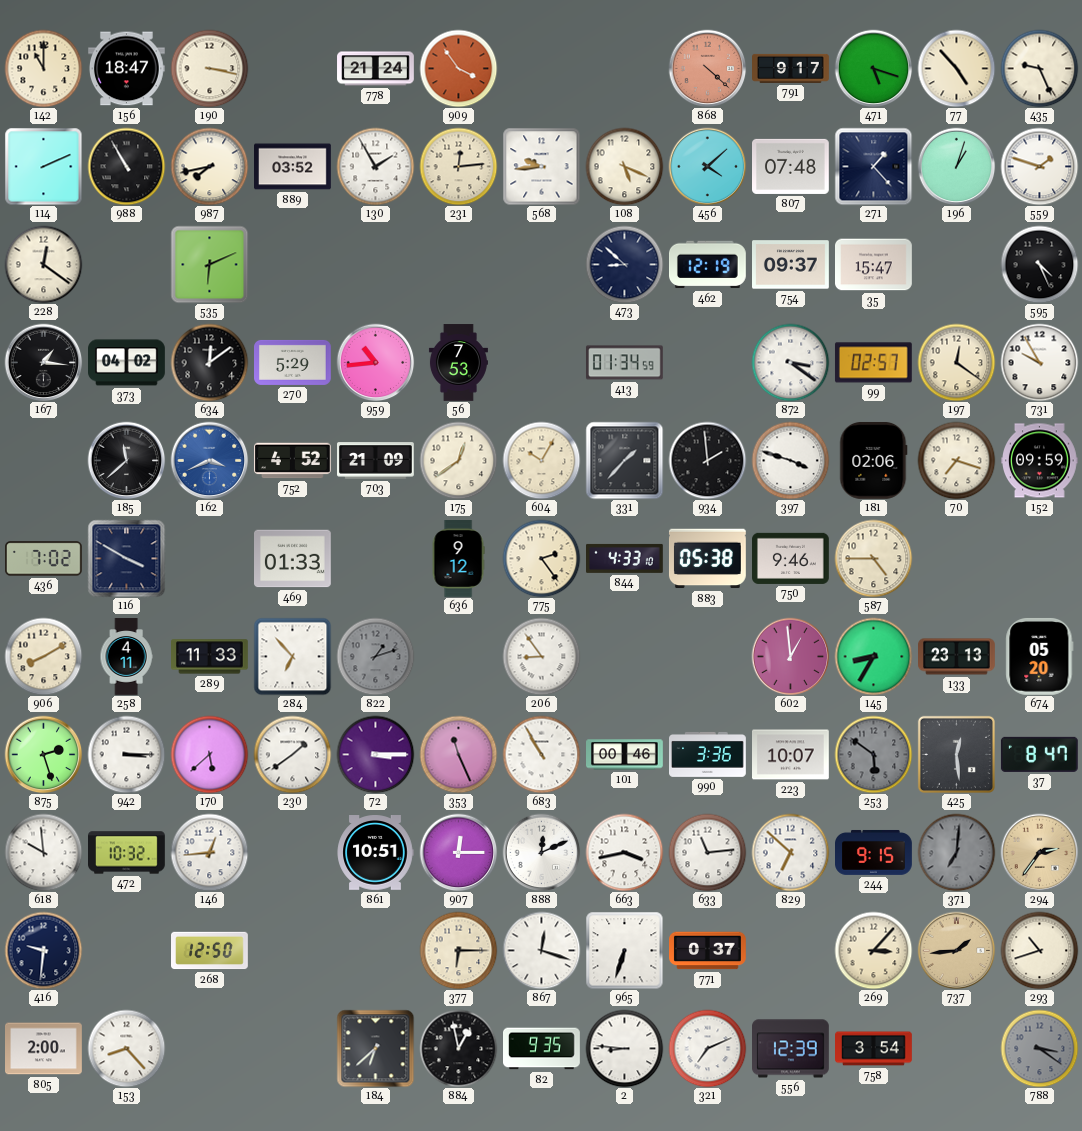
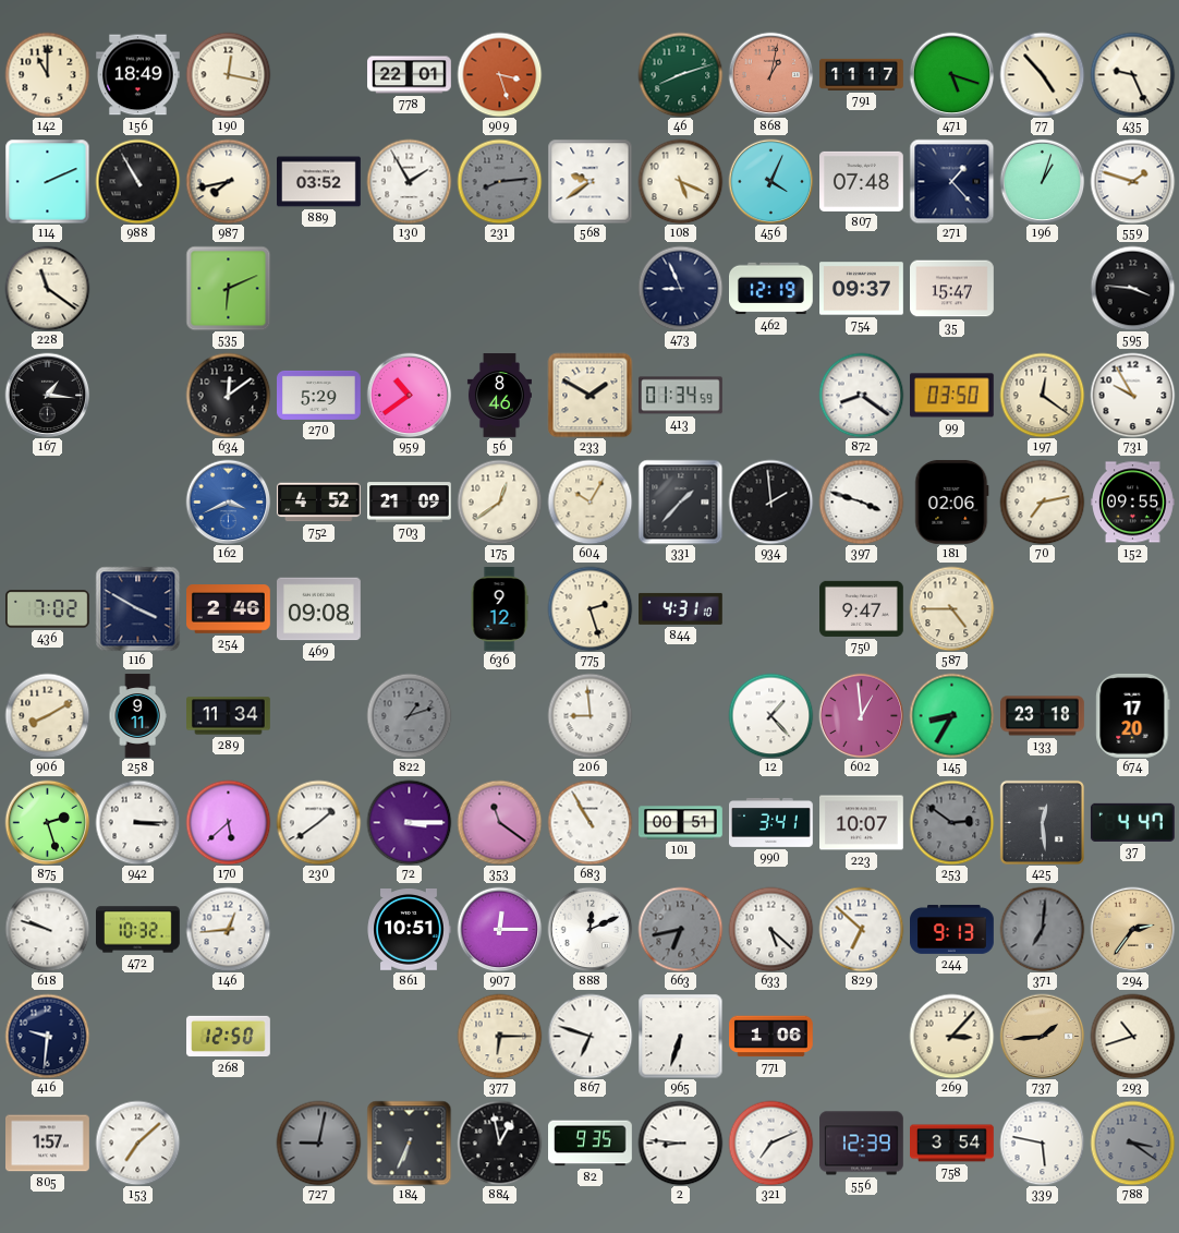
156: 18:47 -> 18:49
190: 3:17 -> 12:17
778: 21:24 -> 22:01
909: 3:54 -> 3:27
46: none -> 8:12
868: 4:22 -> 1:02
791: 9:17 -> 11:17
231: 12:14 -> 8:14
231 dial: cream -> grey
568: 9:44 -> 9:39
456: 4:08 -> 4:04
228: 12:21 -> 11:21
473: 8:52 -> 8:56
595: 4:26 -> 3:46
373: 04:02 -> none
959: 10:44 -> 10:39
56: 7:53 -> 8:46
233: none -> 1:50
872: 3:21 -> 8:21
99: 02:57 -> 03:50
185: 11:38 -> none
70: 7:18 -> 7:13
152: 09:59 -> 09:55
254: none -> 2:46
469: 01:33 -> 09:08
775: 2:24 -> 2:27
844: 4:33 -> 4:31
883: 05:38 -> none
750: 9:46 -> 9:47
258: 4:11 -> 9:11
289: 11:33 -> 11:34
284: 6:53 -> none
206: 8:54 -> 8:59
12: none -> 1:23
133: 23:13 -> 23:18
674: 05:20 -> 17:20
353: 11:26 -> 11:21
101: 00:46 -> 00:51
990: 3:36 -> 3:41
253: 5:51 -> 2:51
37: 8:47 -> 4:47
618: 9:59 -> 9:48
663: 3:43 -> 6:43
663 dial: white -> grey
633: 11:14 -> 5:22
244: 9:15 -> 9:13
867: 12:18 -> 6:48
771: 0:37 -> 1:06
805: 2:00 -> 1:57
153: 8:23 -> 7:08
727: none -> 9:02
184: 6:38 -> 6:34
339: none -> 5:47
